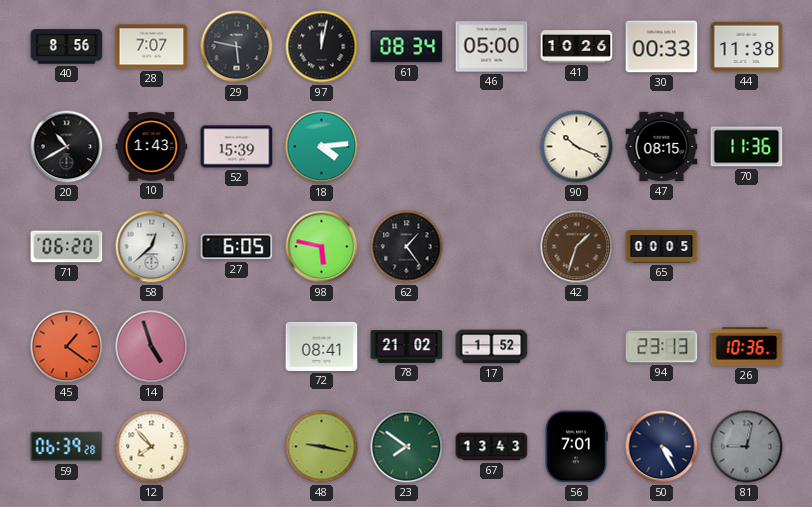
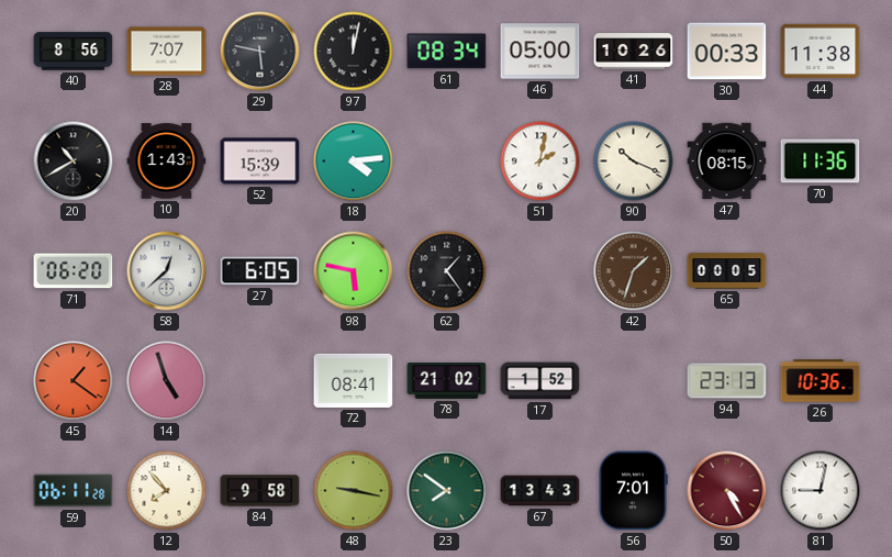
51: none -> 2:02
59: 06:39 -> 06:11
84: none -> 9:58
50 dial: navy -> burgundy
81 dial: grey -> white
